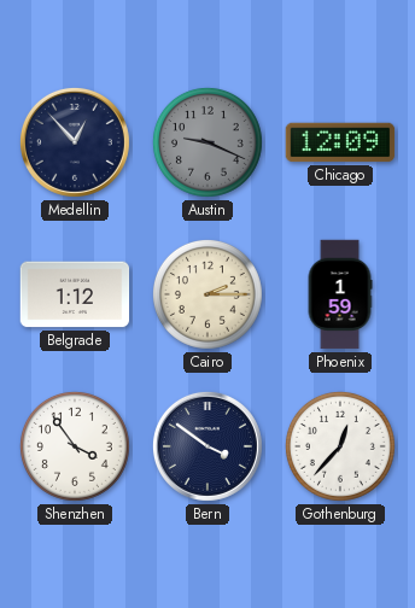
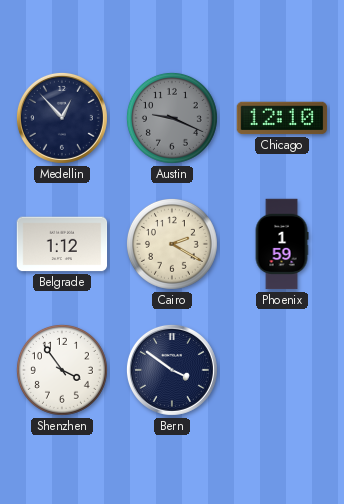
Chicago: 12:09 -> 12:10
Cairo: 2:15 -> 2:20
Gothenburg: 12:37 -> none
